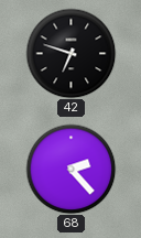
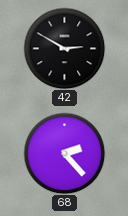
42: 6:48 -> 2:50
